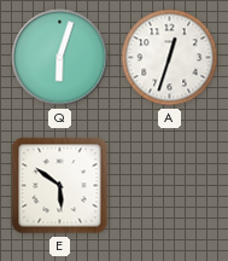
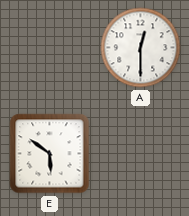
Q: 6:03 -> none
A: 12:33 -> 12:30
